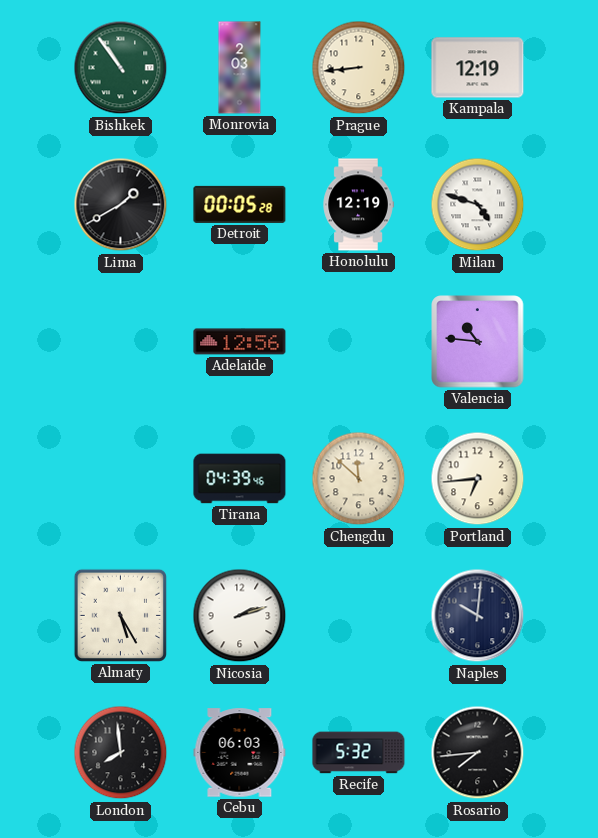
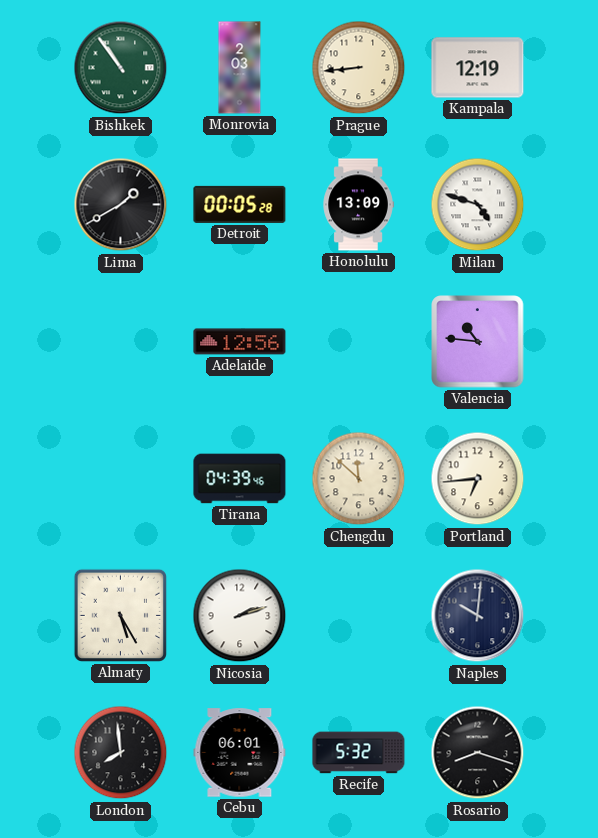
Honolulu: 12:19 -> 13:09
Cebu: 06:03 -> 06:01
Rosario: 7:44 -> 8:18
